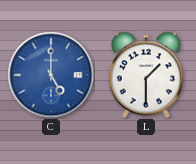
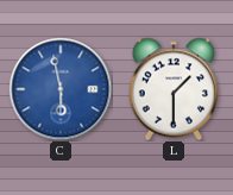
C: 5:00 -> 5:58
